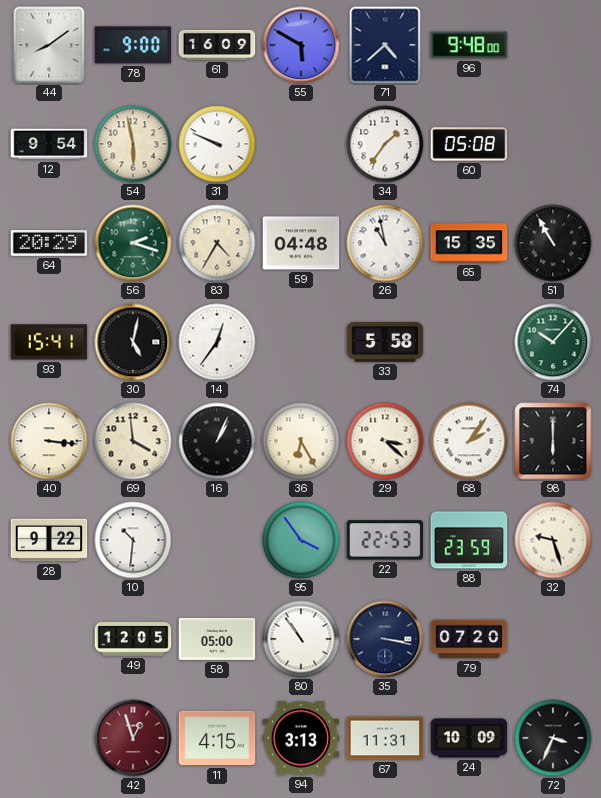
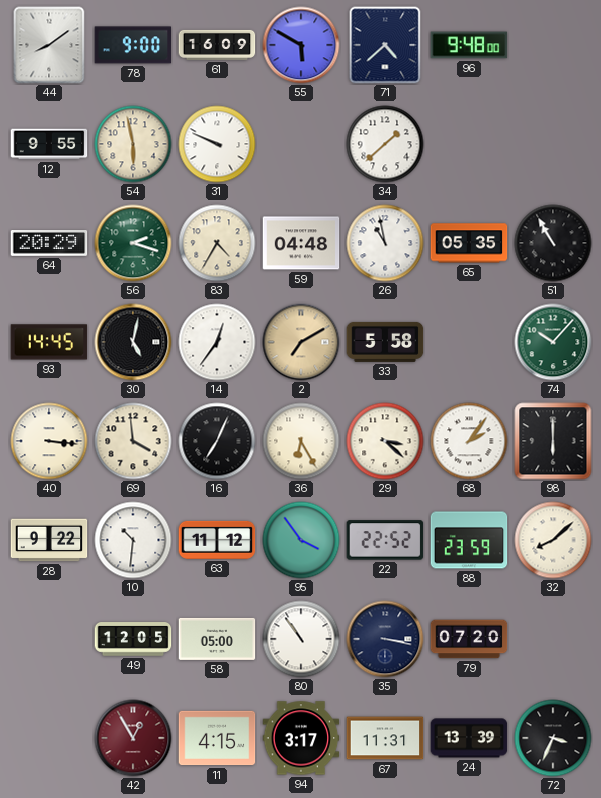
12: 9:54 -> 9:55
34: 1:36 -> 1:38
60: 05:08 -> none
65: 15:35 -> 05:35
93: 15:41 -> 14:45
2: none -> 7:10
16: 1:04 -> 7:04
63: none -> 11:12
22: 22:53 -> 22:52
32: 9:27 -> 8:08
42: 12:57 -> 12:55
94: 3:13 -> 3:17
24: 10:09 -> 13:39
